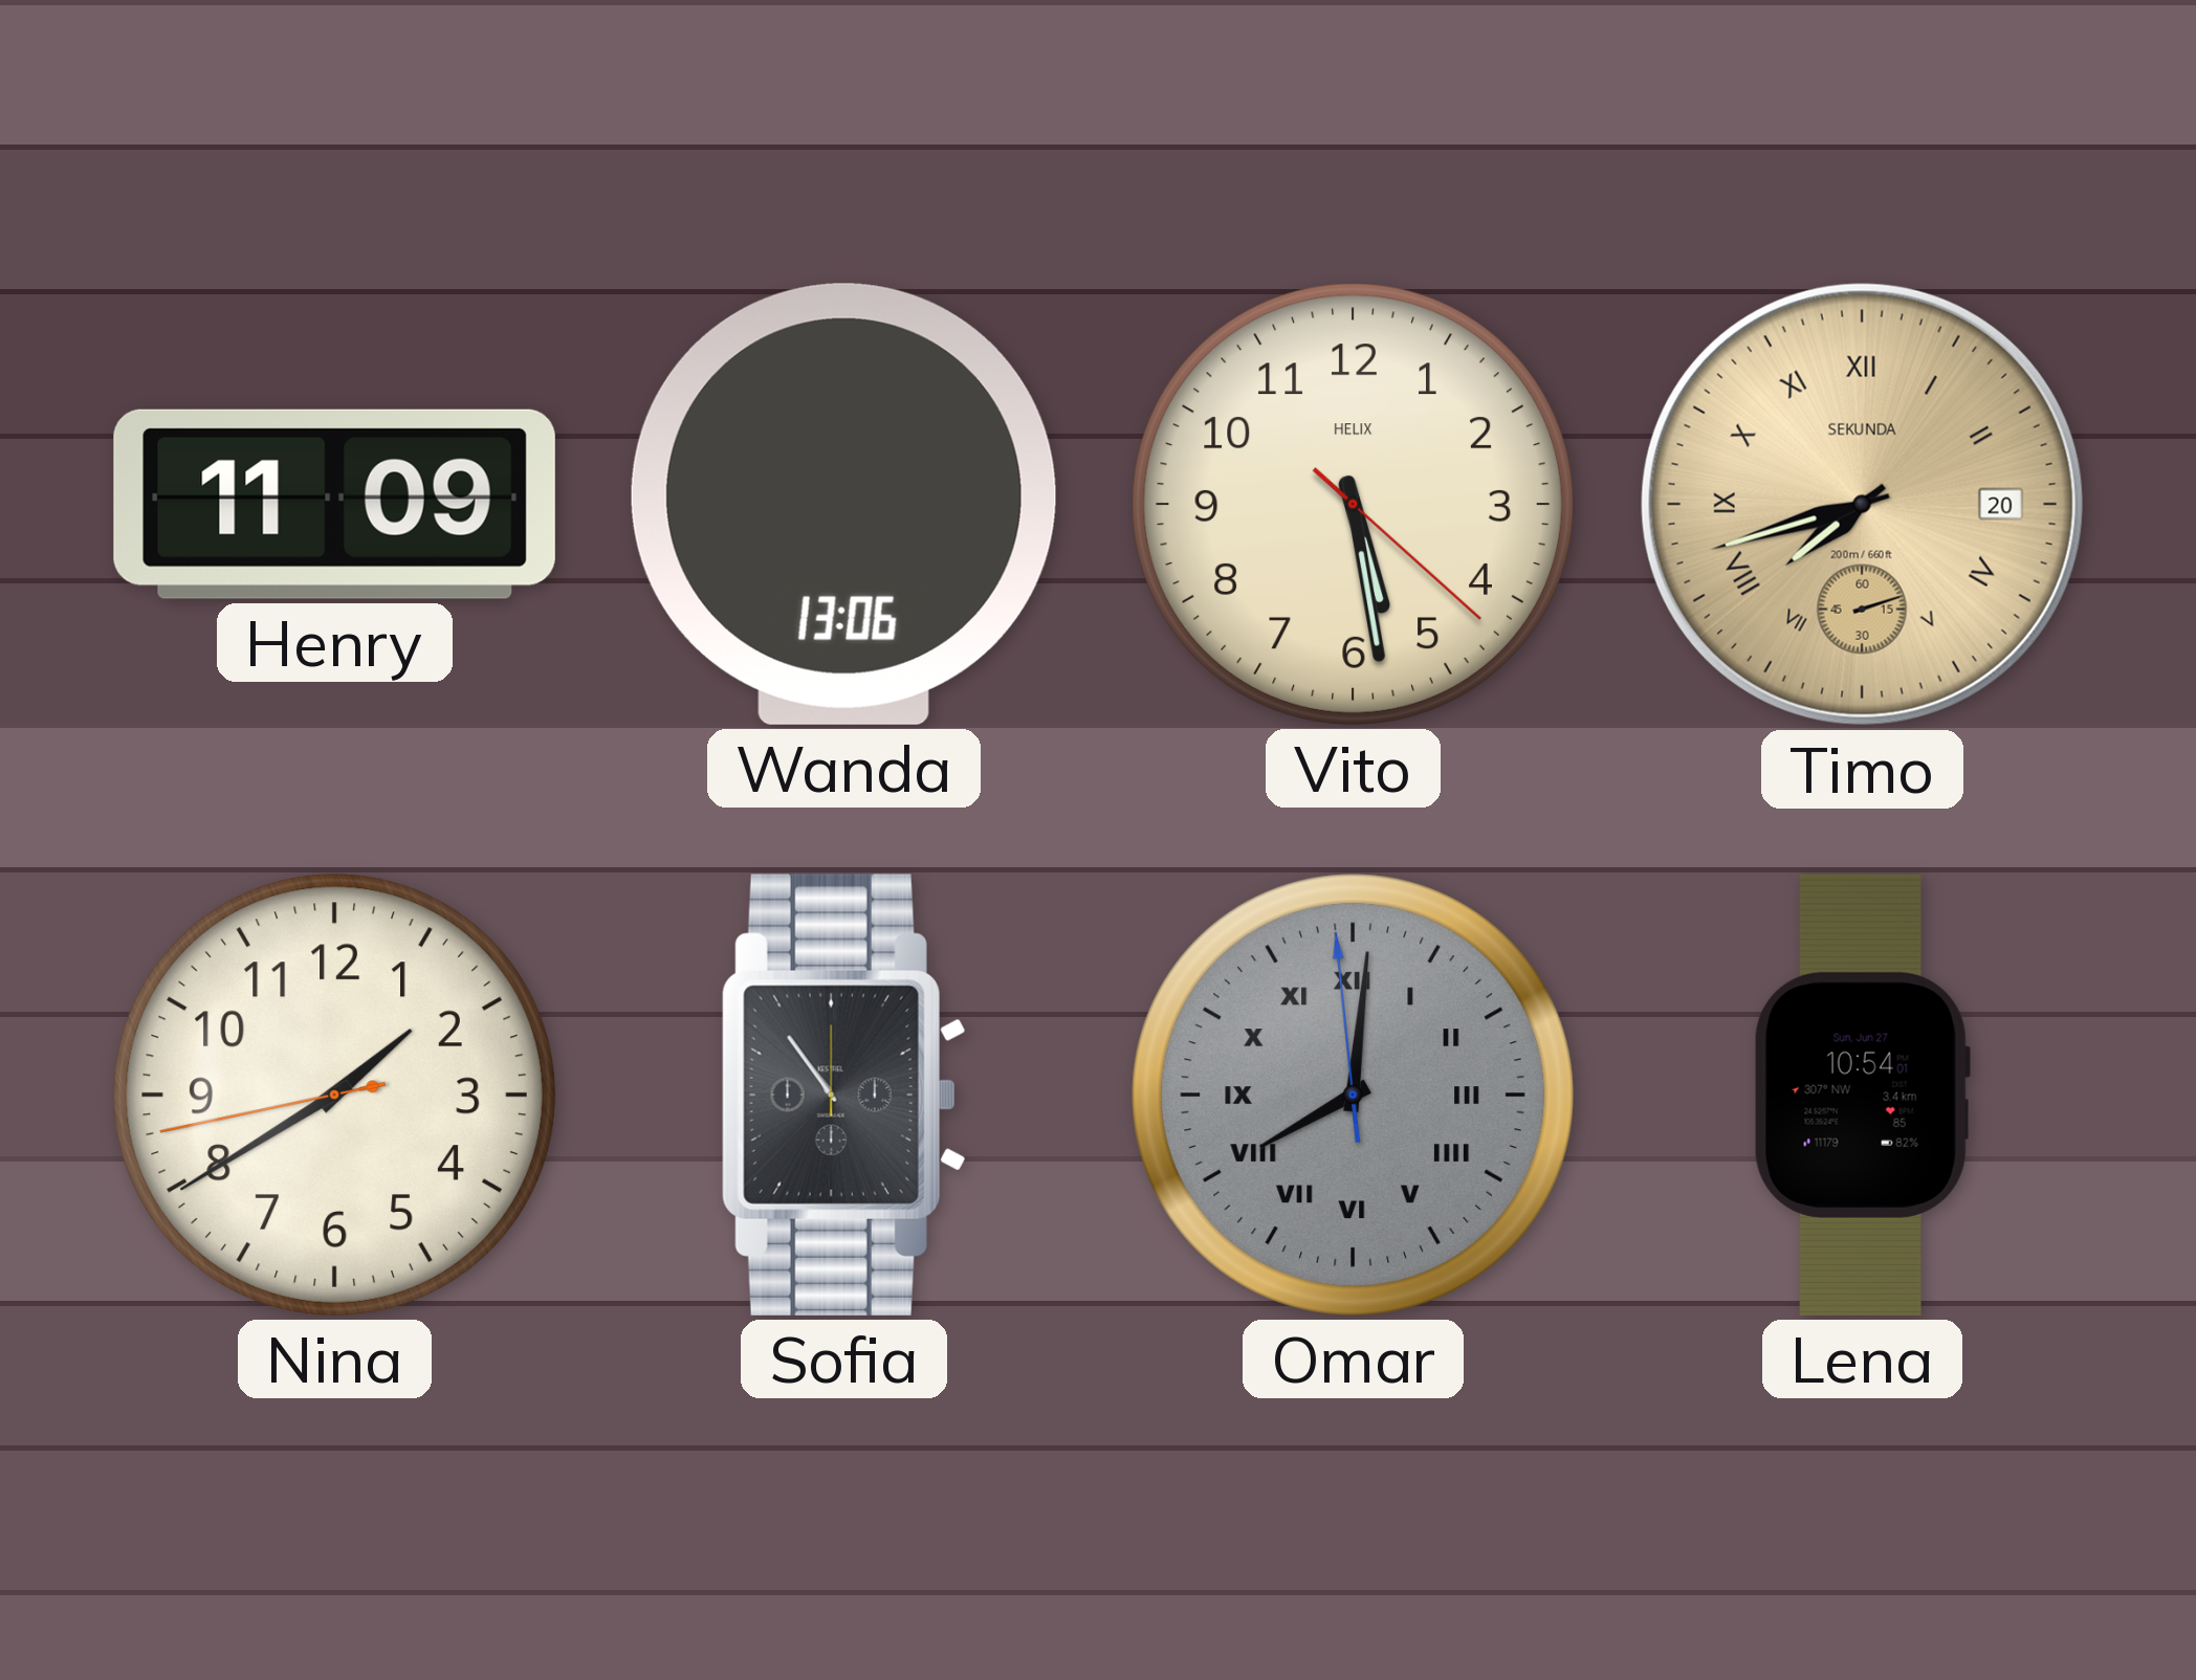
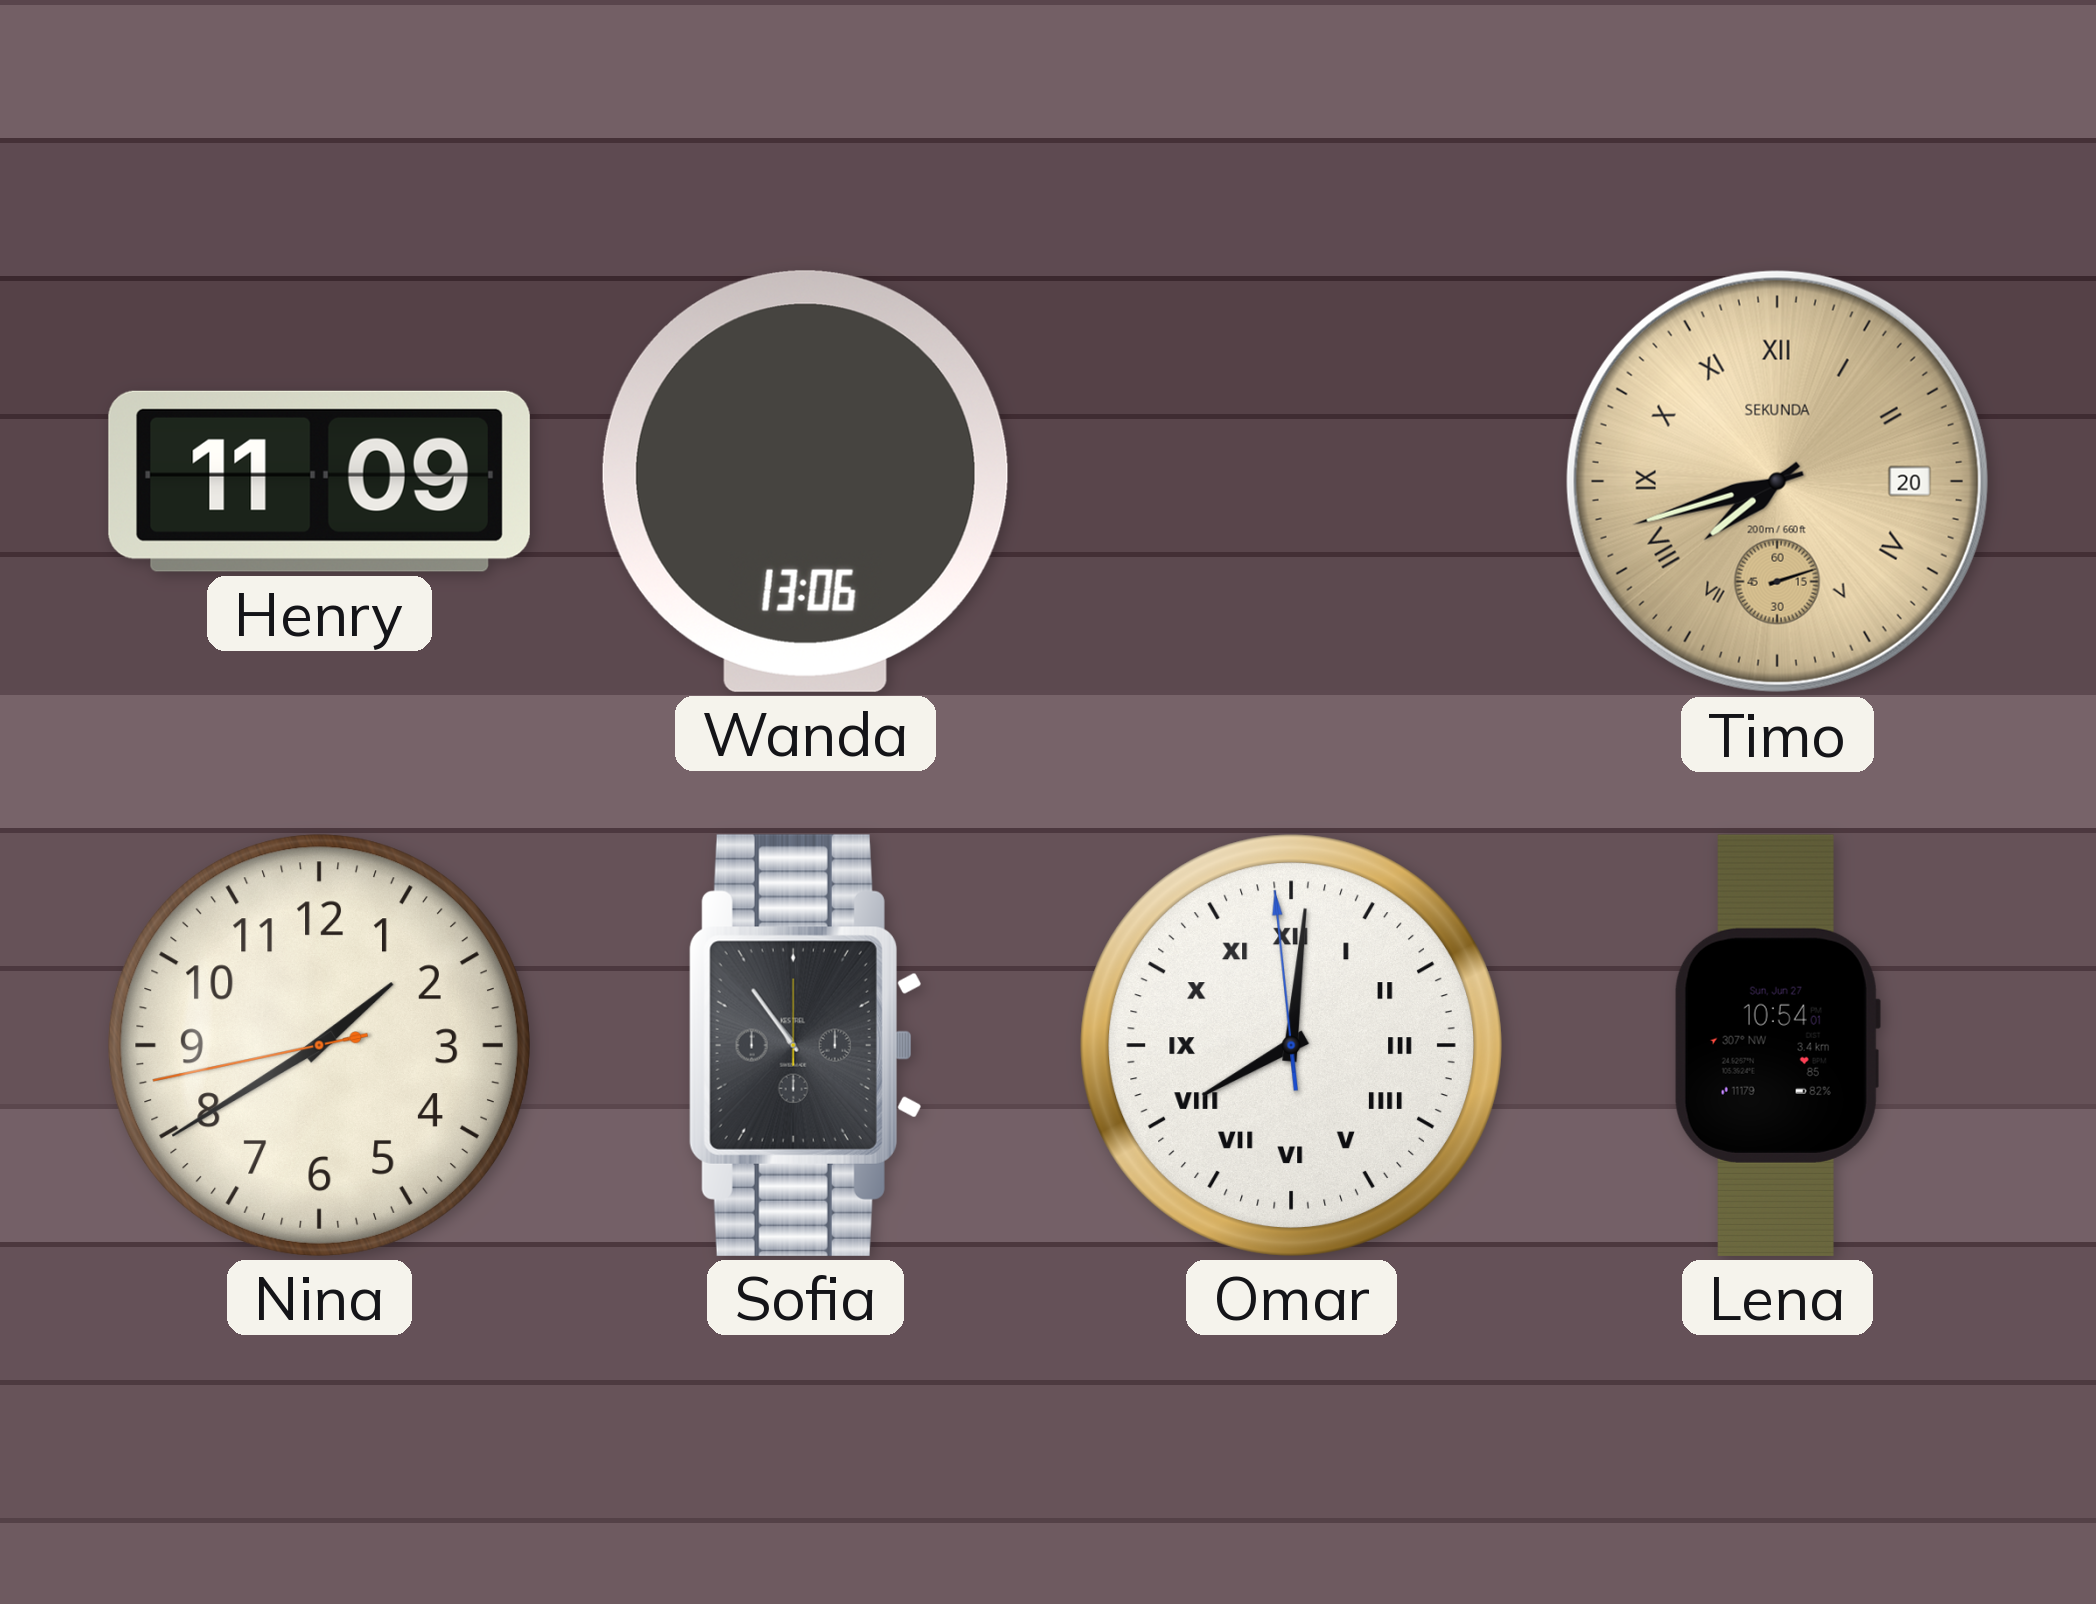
Vito: 5:28 -> none
Omar dial: grey -> white
